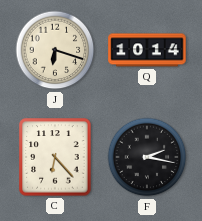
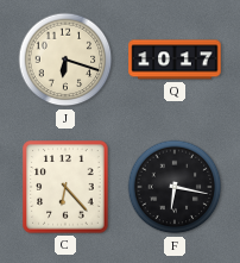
Q: 10:14 -> 10:17
F: 2:17 -> 6:17
